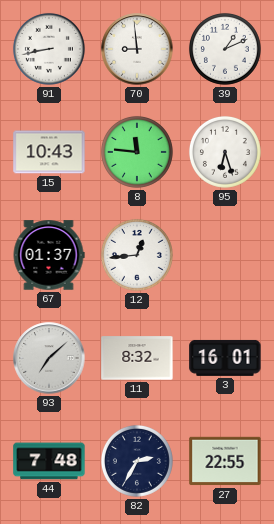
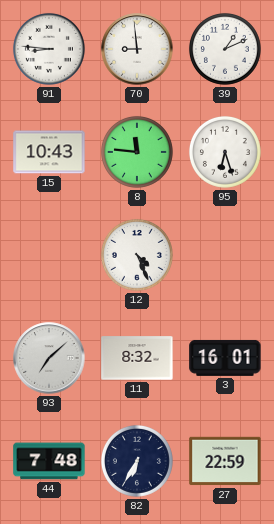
91: 8:43 -> 8:46
67: 01:37 -> none
12: 12:44 -> 4:26
82: 2:35 -> 6:35
27: 22:55 -> 22:59
